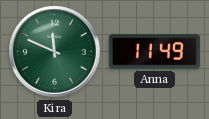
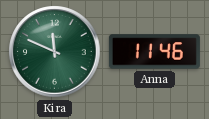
Anna: 11:49 -> 11:46
